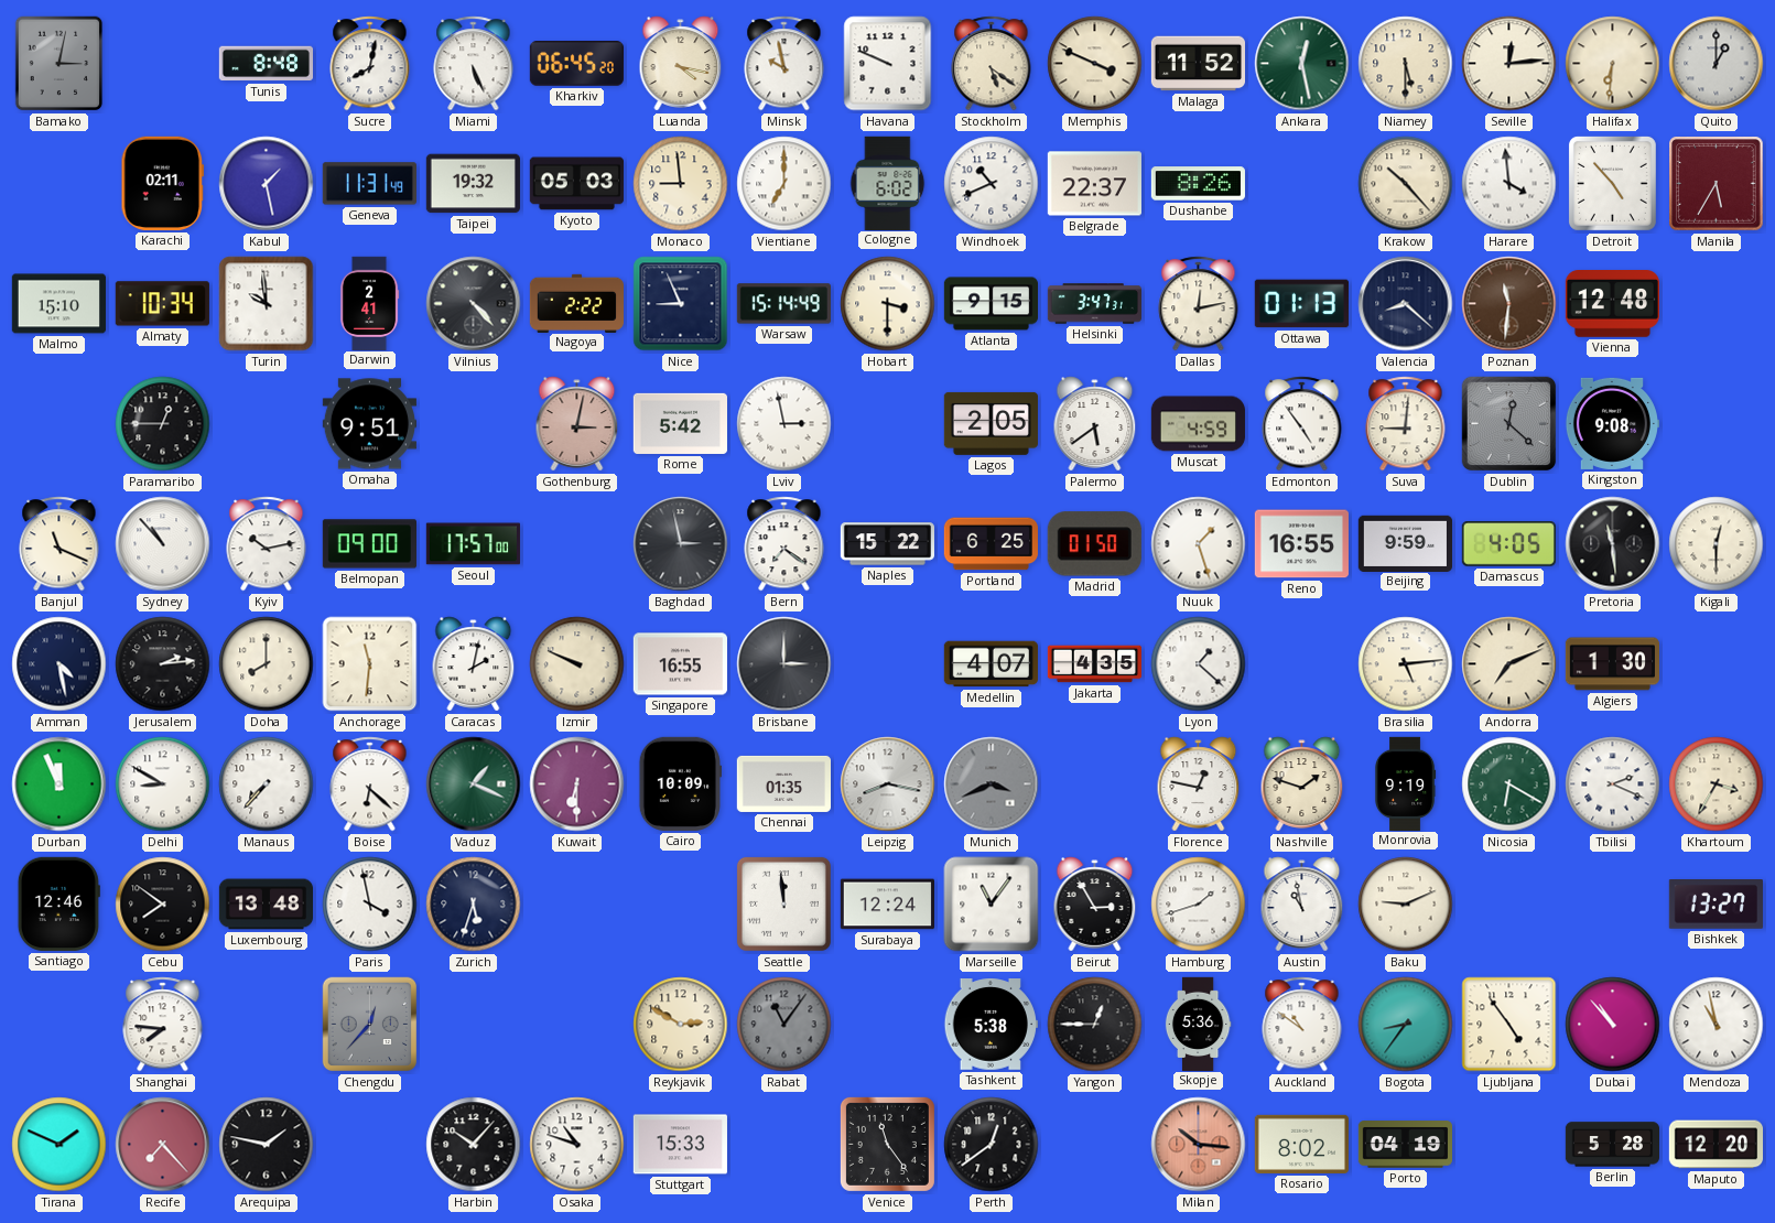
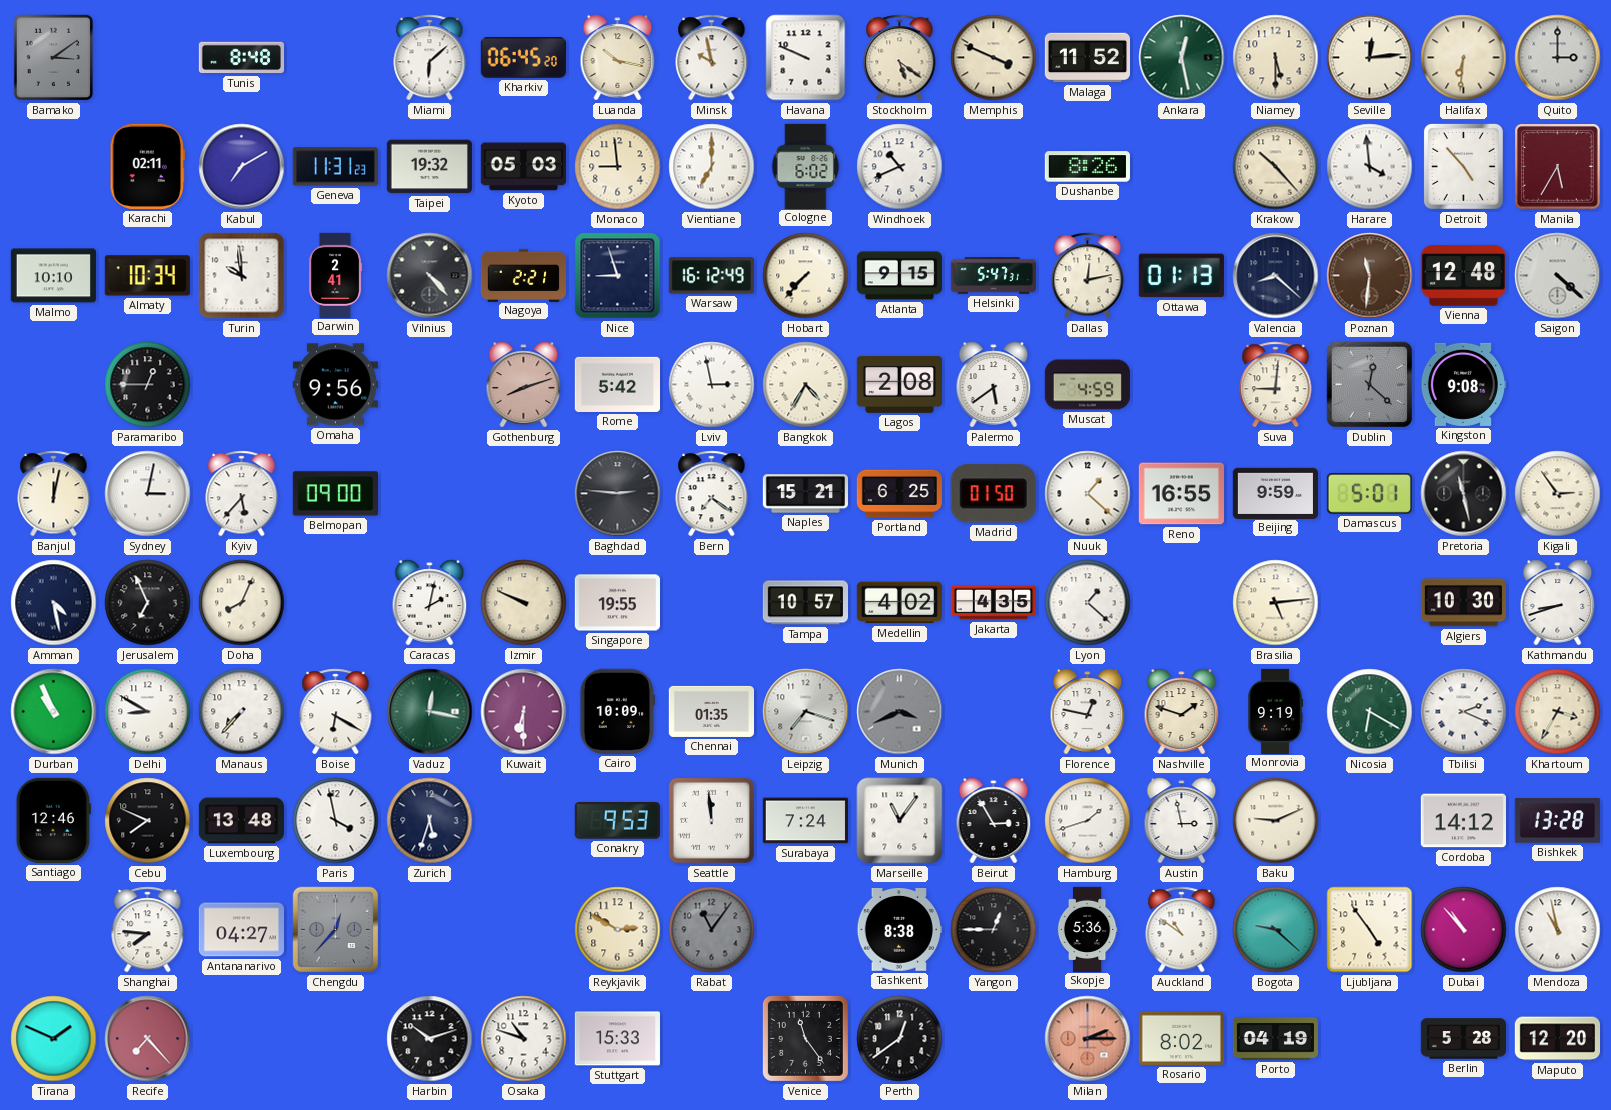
Bamako: 3:02 -> 3:09
Sucre: 8:02 -> none
Miami: 5:26 -> 6:08
Luanda: 4:17 -> 10:17
Quito: 1:00 -> 3:00
Kabul: 1:28 -> 7:10
Geneva: 11:31:49 -> 11:31:23
Belgrade: 22:37 -> none
Malmo: 15:10 -> 10:10
Nagoya: 2:22 -> 2:21
Nice: 8:56 -> 8:57
Warsaw: 15:14 -> 16:12
Hobart: 3:30 -> 7:37
Helsinki: 3:47 -> 5:47
Saigon: none -> 4:22
Omaha: 9:51 -> 9:56
Gothenburg: 3:02 -> 8:12
Bangkok: none -> 4:35
Lagos: 2:05 -> 2:08
Edmonton: 4:54 -> none
Banjul: 11:19 -> 12:02
Sydney: 10:53 -> 3:02
Kyiv: 10:13 -> 5:37
Seoul: 17:57 -> none
Baghdad: 2:58 -> 2:46
Naples: 15:22 -> 15:21
Nuuk: 1:27 -> 1:22
Damascus: 4:05 -> 5:01
Pretoria: 11:29 -> 11:28
Kigali: 12:30 -> 2:54
Jerusalem: 2:14 -> 6:56
Doha: 8:00 -> 8:04
Anchorage: 11:31 -> none
Singapore: 16:55 -> 19:55
Brisbane: 3:00 -> none
Tampa: none -> 10:57
Medellin: 4:07 -> 4:02
Andorra: 7:11 -> none
Algiers: 1:30 -> 10:30
Kathmandu: none -> 8:42
Durban: 11:56 -> 10:56
Boise: 6:22 -> 6:20
Vaduz: 1:19 -> 12:17
Leipzig: 8:17 -> 7:18
Cebu: 7:51 -> 7:49
Conakry: none -> 9:53
Surabaya: 12:24 -> 7:24
Austin: 10:58 -> 2:58
Cordoba: none -> 14:12
Bishkek: 13:27 -> 13:28
Antananarivo: none -> 04:27
Tashkent: 5:38 -> 8:38
Bogota: 8:36 -> 9:22
Arequipa: 1:47 -> none
Harbin: 10:07 -> 10:12
Milan: 10:16 -> 2:15
